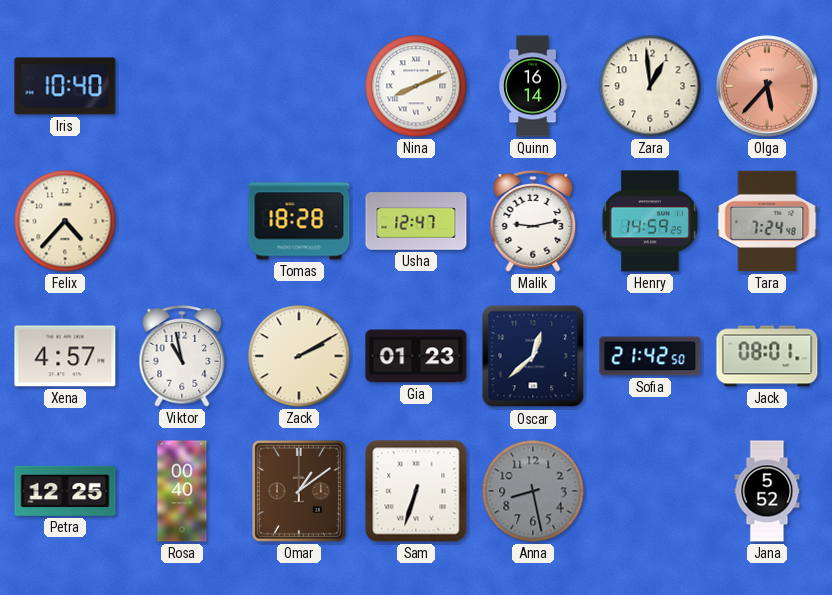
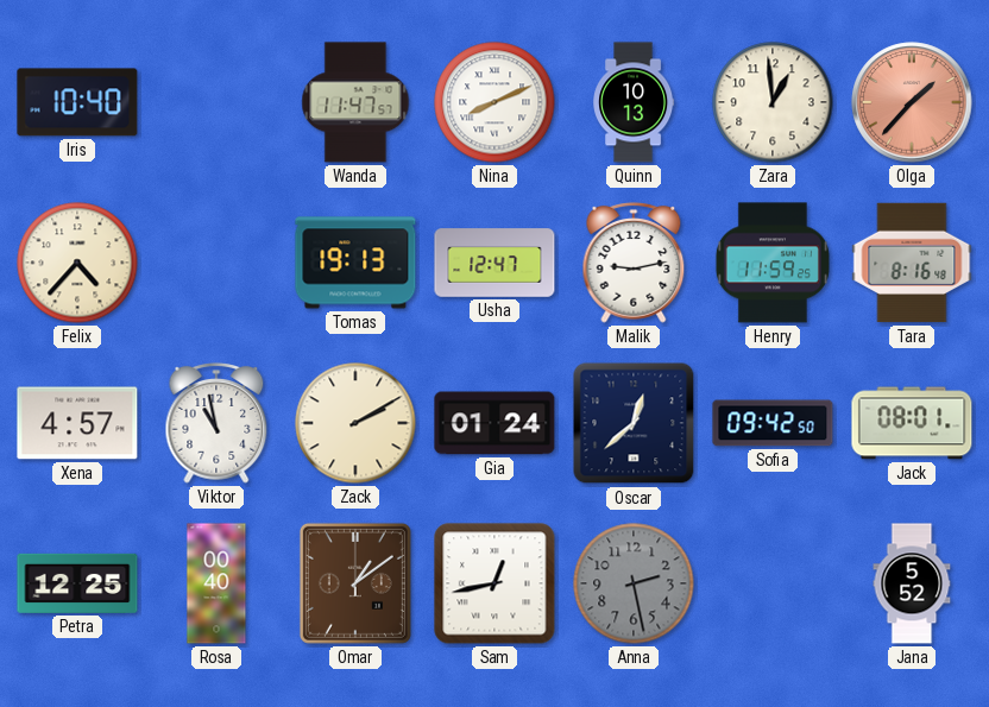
Wanda: none -> 11:47
Quinn: 16:14 -> 10:13
Olga: 5:37 -> 1:37
Tomas: 18:28 -> 19:13
Henry: 14:59 -> 11:59
Tara: 7:24 -> 8:16
Gia: 01:23 -> 01:24
Sofia: 21:42 -> 09:42
Sam: 6:33 -> 12:43
Anna: 8:28 -> 2:28
